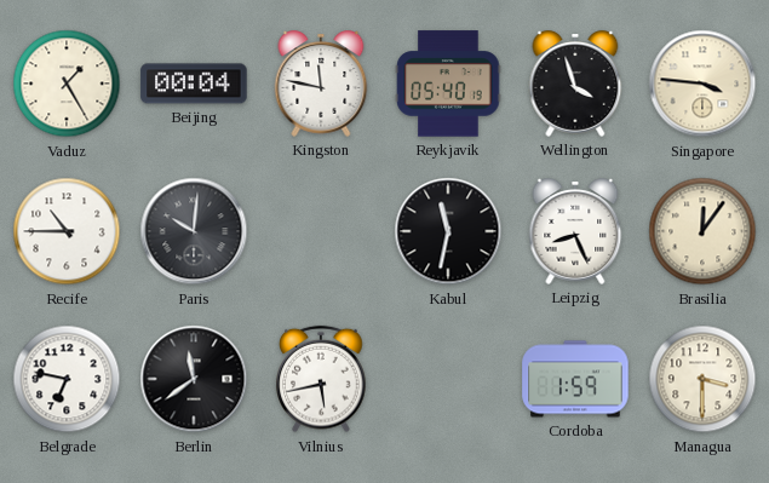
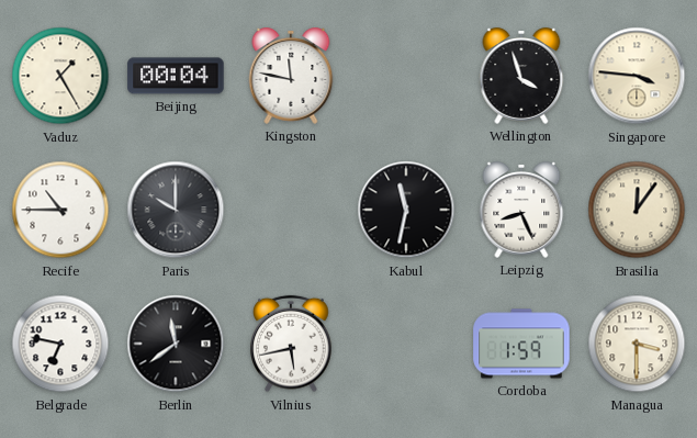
Reykjavik: 05:40 -> none
Paris: 10:01 -> 10:00
